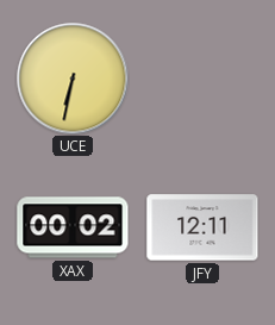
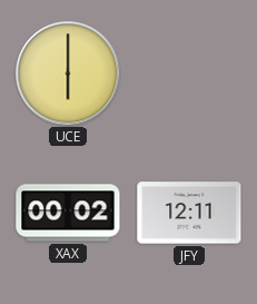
UCE: 6:32 -> 6:00
